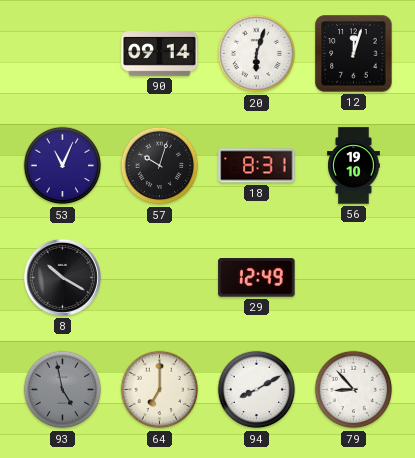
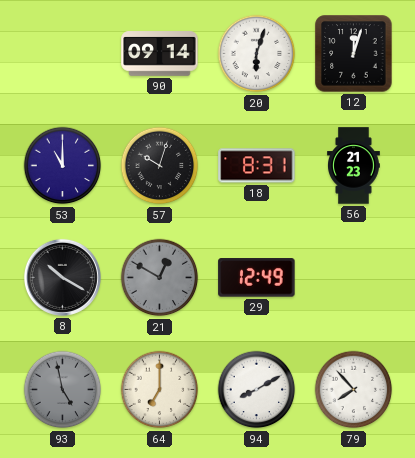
53: 11:04 -> 11:00
56: 19:10 -> 21:23
21: none -> 12:50
79: 8:53 -> 7:53
